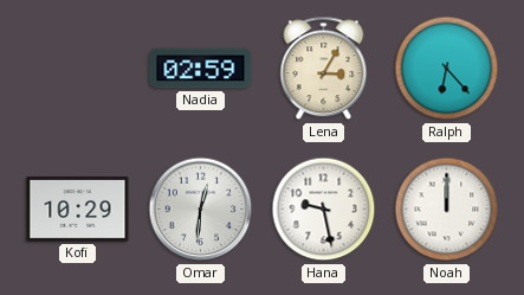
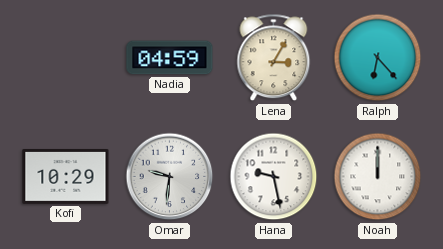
Nadia: 02:59 -> 04:59
Omar: 12:31 -> 9:31
